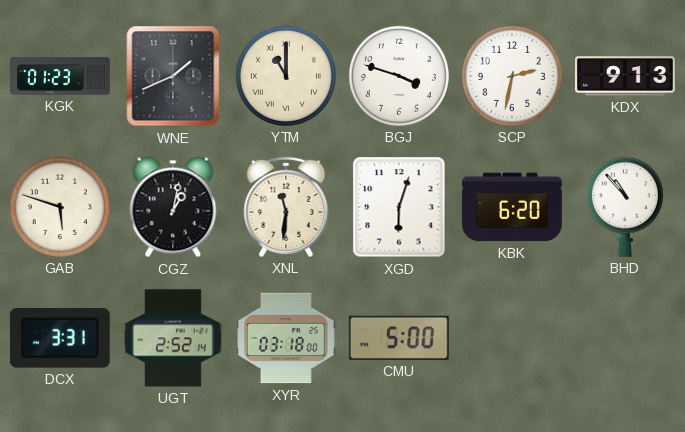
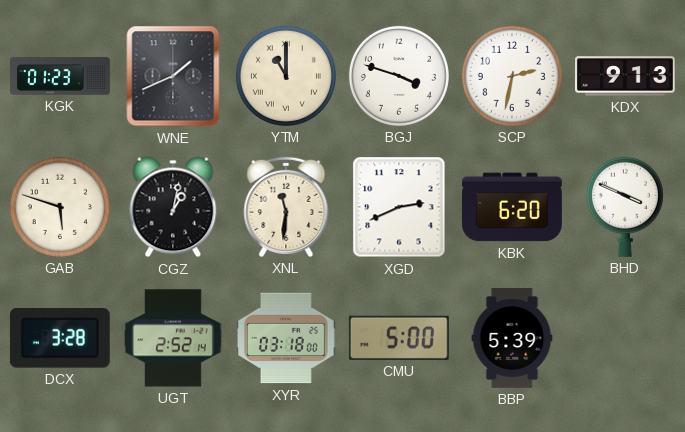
XGD: 6:03 -> 2:41
BHD: 10:53 -> 3:49
DCX: 3:31 -> 3:28
BBP: none -> 5:39
